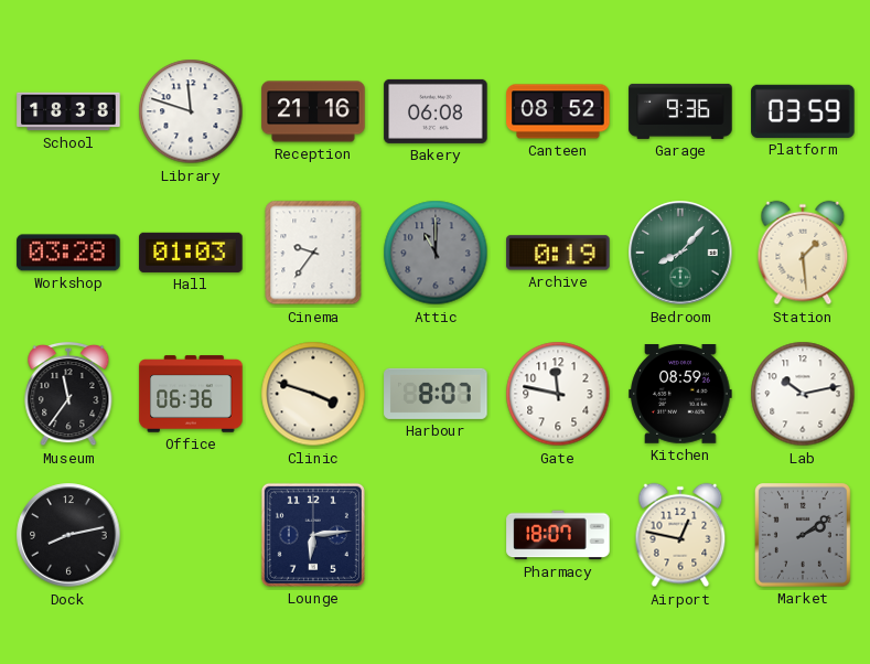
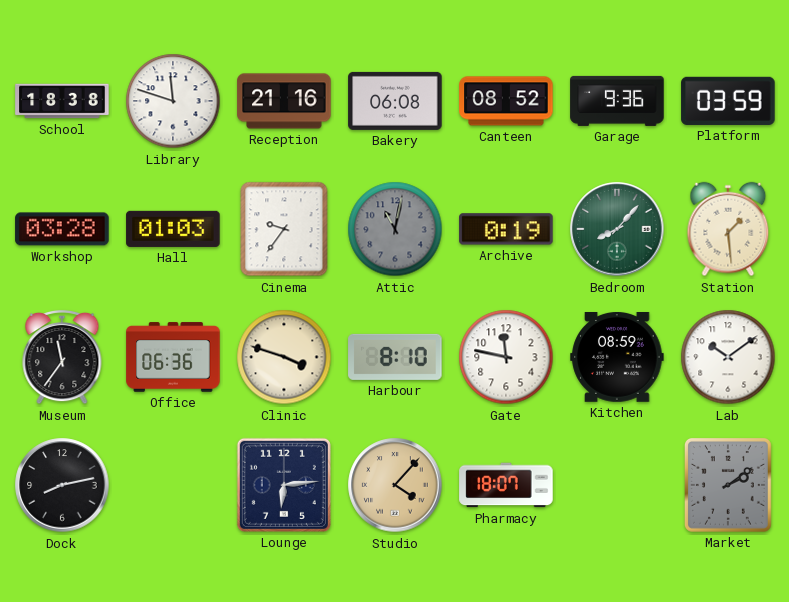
Attic: 11:00 -> 11:02
Harbour: 8:07 -> 8:10
Lab: 10:13 -> 10:09
Studio: none -> 4:07
Airport: 12:47 -> none
